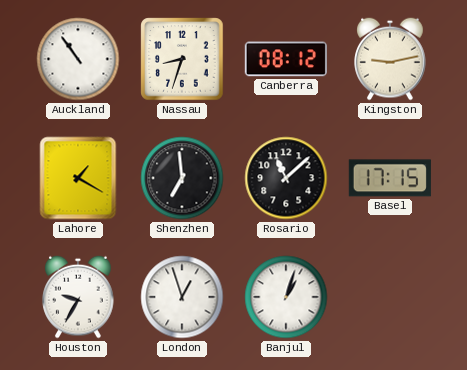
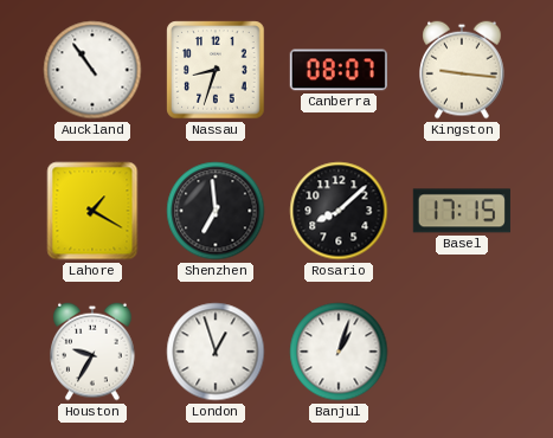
Canberra: 08:12 -> 08:07
Kingston: 9:13 -> 9:16
Rosario: 11:08 -> 8:08
